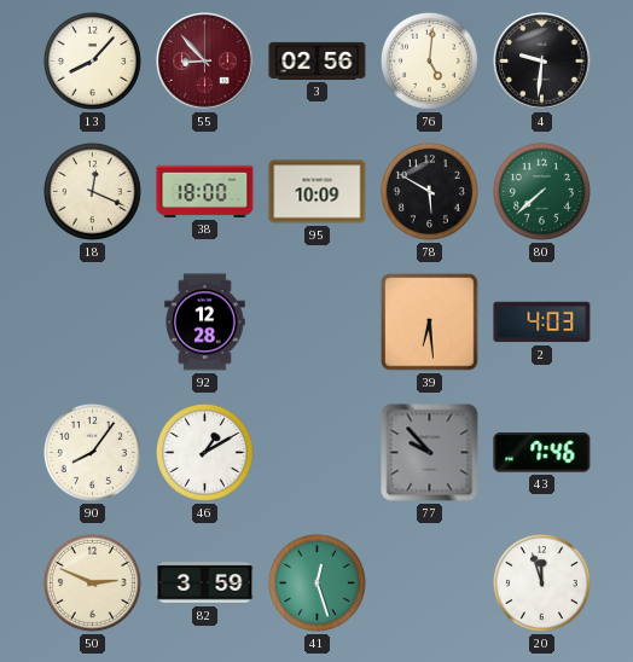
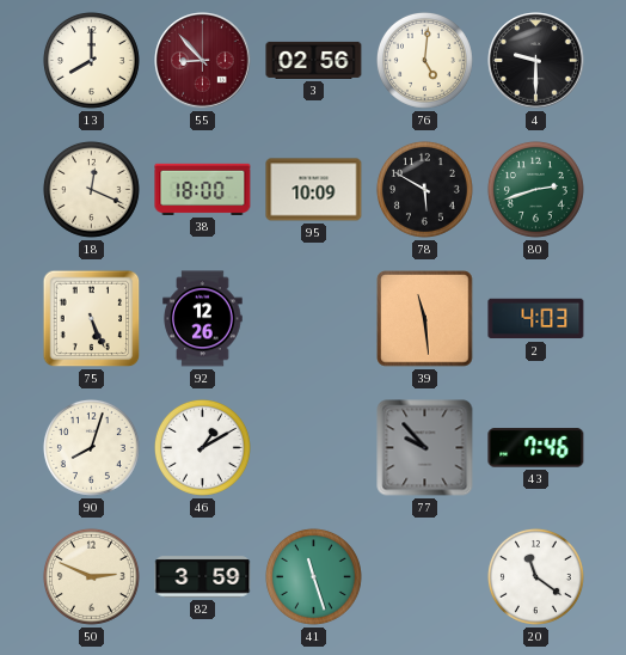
13: 8:07 -> 8:00
4: 9:31 -> 9:30
80: 7:38 -> 2:42
75: none -> 5:26
92: 12:28 -> 12:26
39: 6:29 -> 11:29
90: 8:06 -> 8:03
41: 12:27 -> 11:27
20: 11:57 -> 11:21
